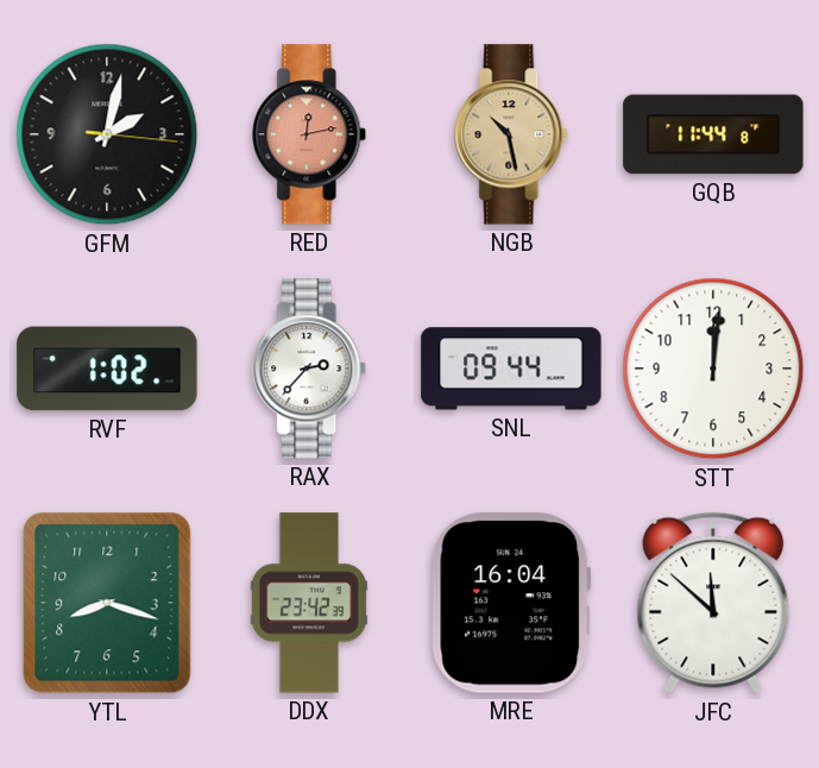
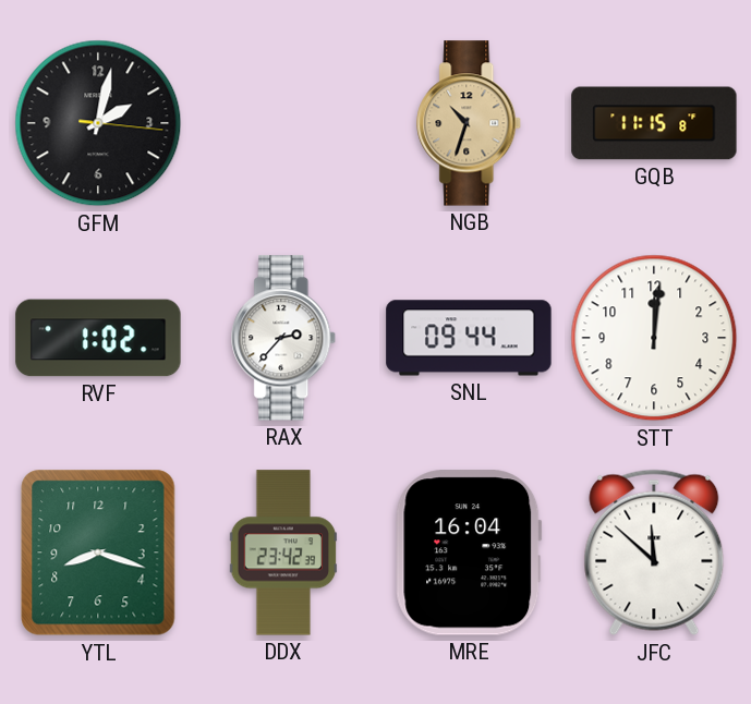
RED: 12:13 -> none
NGB: 10:28 -> 10:33
GQB: 11:44 -> 11:15
